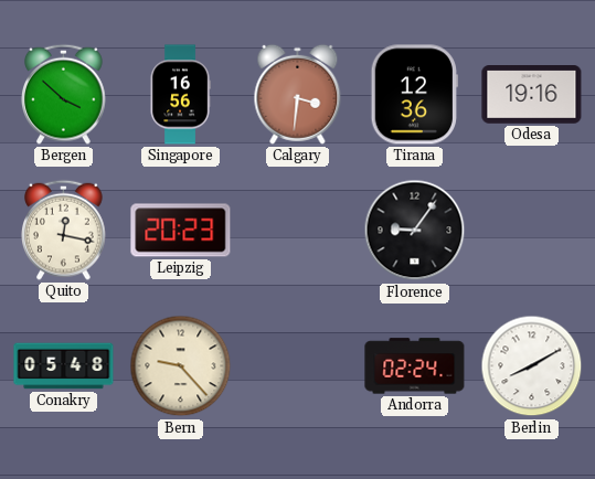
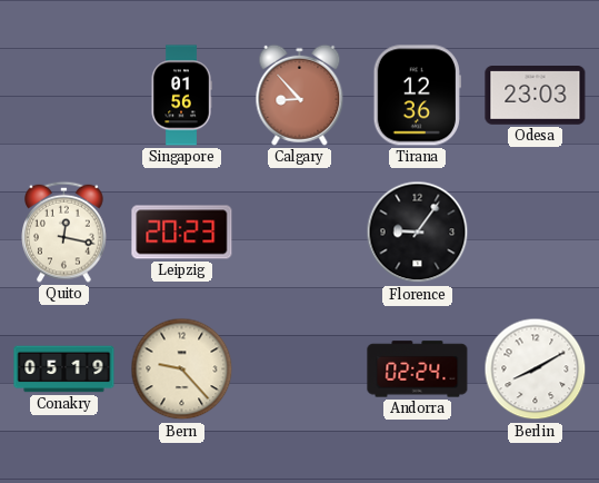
Bergen: 3:52 -> none
Singapore: 16:56 -> 01:56
Calgary: 3:31 -> 8:53
Odesa: 19:16 -> 23:03
Conakry: 05:48 -> 05:19
